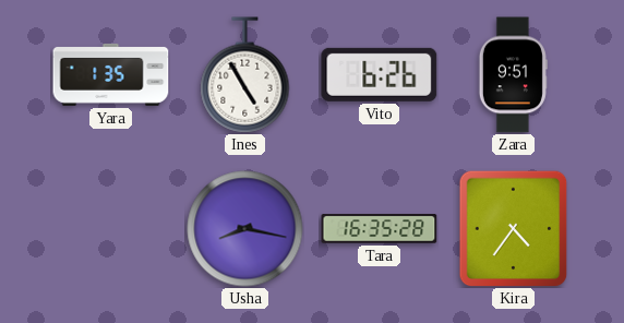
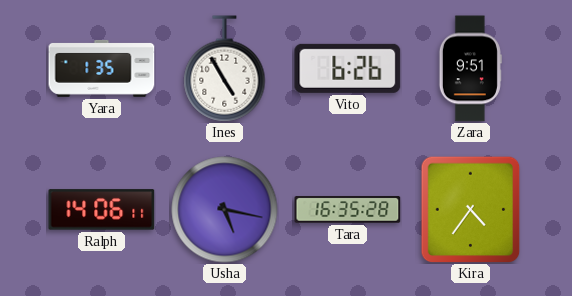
Ralph: none -> 14:06
Usha: 8:17 -> 5:17
